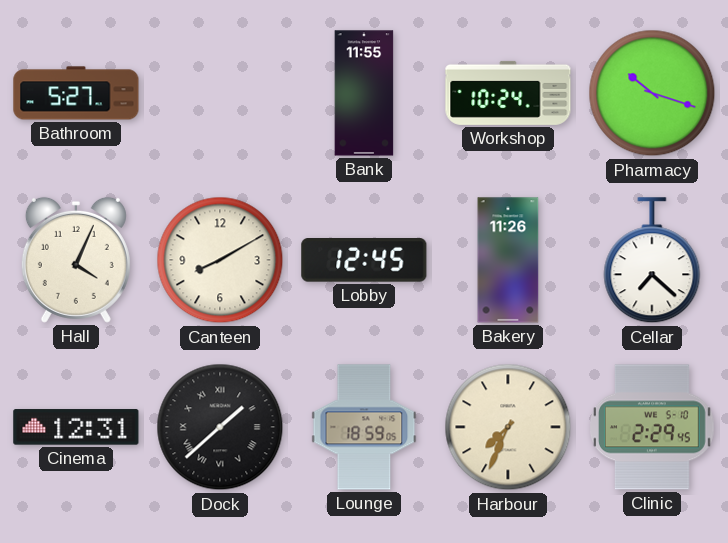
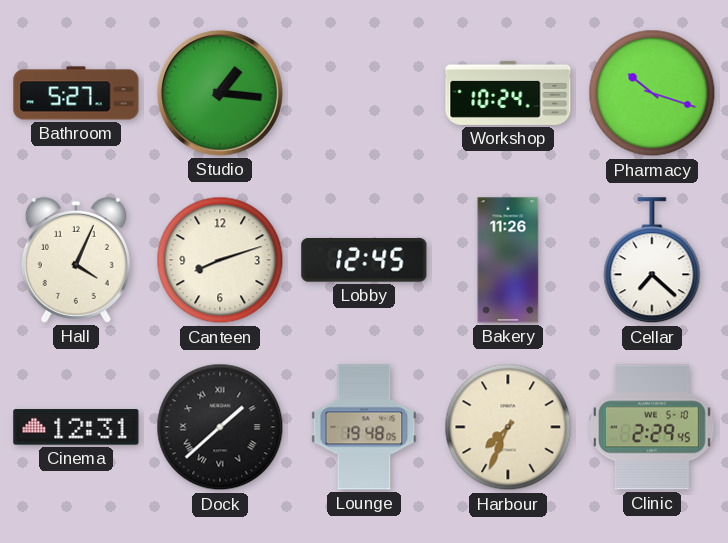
Studio: none -> 1:16
Bank: 11:55 -> none
Canteen: 8:10 -> 8:12
Lounge: 18:59 -> 19:48
